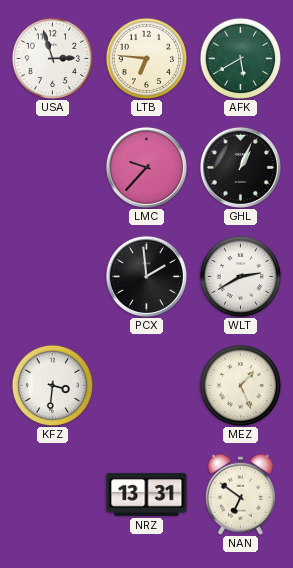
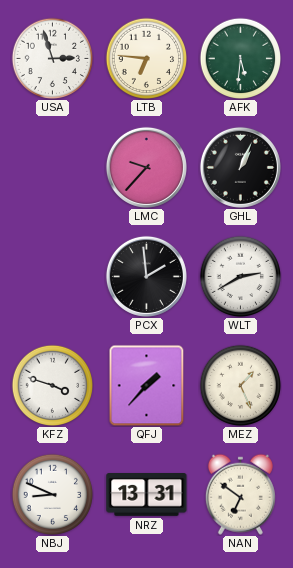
AFK: 5:40 -> 5:31
KFZ: 3:31 -> 3:48
QFJ: none -> 1:37
NBJ: none -> 8:49
